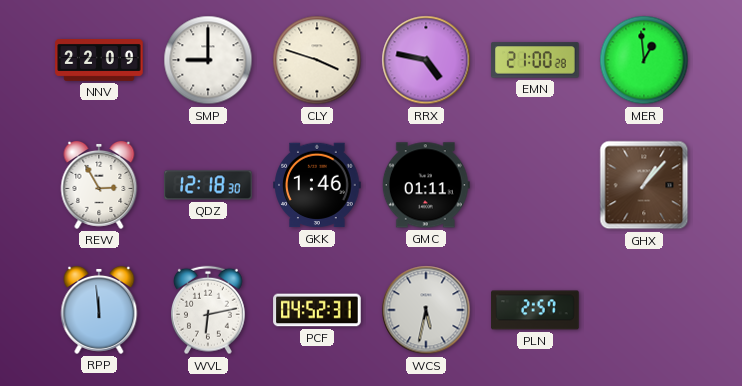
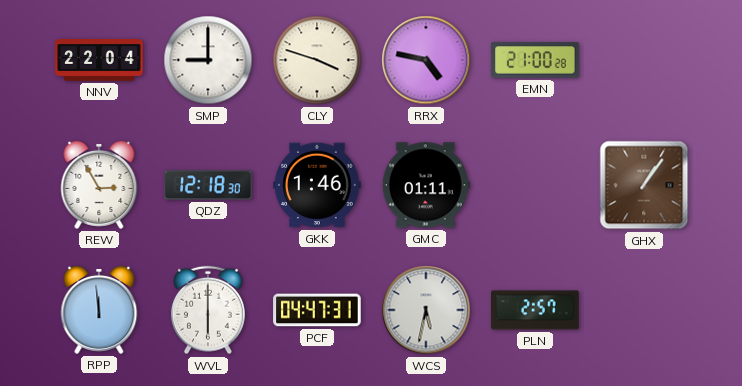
NNV: 22:09 -> 22:04
MER: 12:59 -> none
GHX: 1:07 -> 1:06
WVL: 6:13 -> 6:00
PCF: 04:52 -> 04:47
